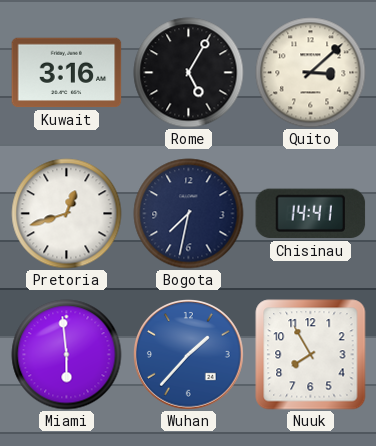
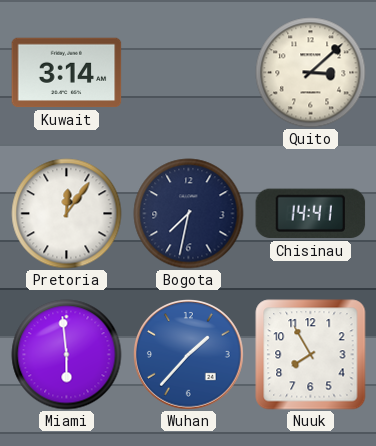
Kuwait: 3:16 -> 3:14
Rome: 5:05 -> none
Pretoria: 12:42 -> 12:06
